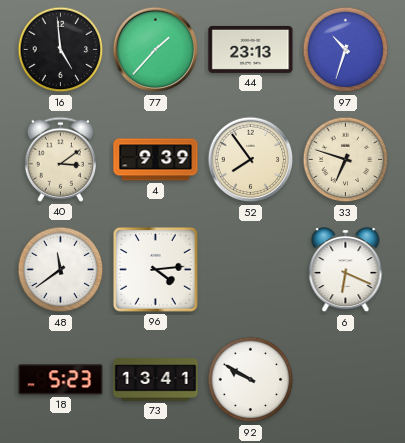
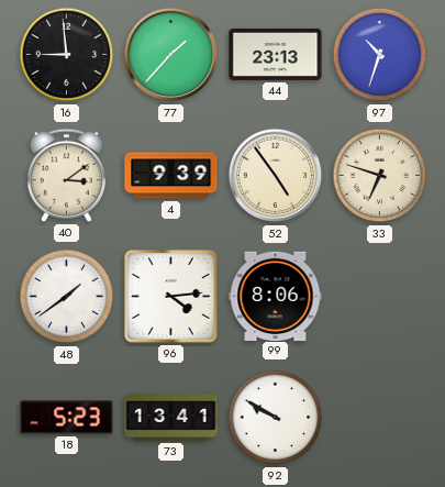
16: 4:59 -> 8:59
52: 7:54 -> 4:54
48: 11:39 -> 1:39
99: none -> 8:06
6: 6:19 -> none
